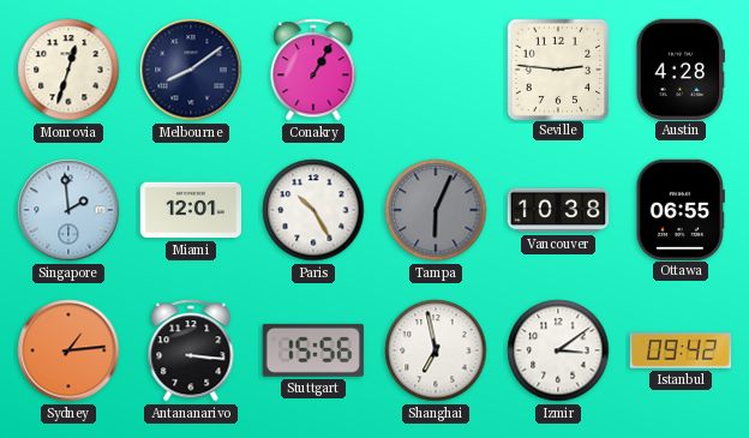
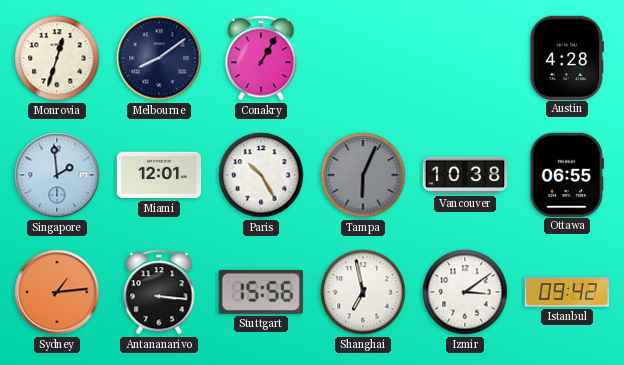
Seville: 2:46 -> none
